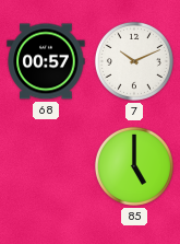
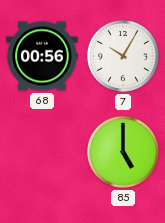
68: 00:57 -> 00:56
7: 10:11 -> 10:05
